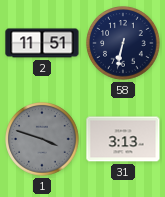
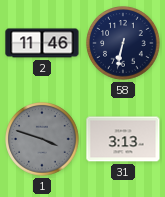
2: 11:51 -> 11:46
